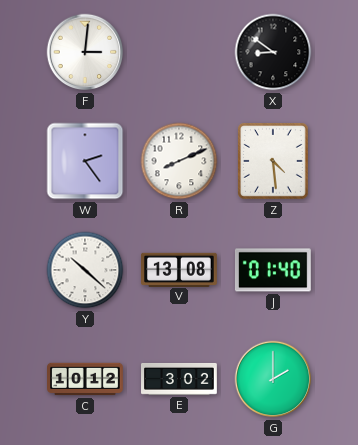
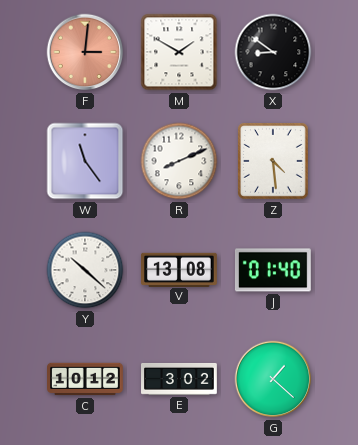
F dial: white -> salmon
M: none -> 1:50
W: 2:24 -> 11:24
G: 2:00 -> 1:22
